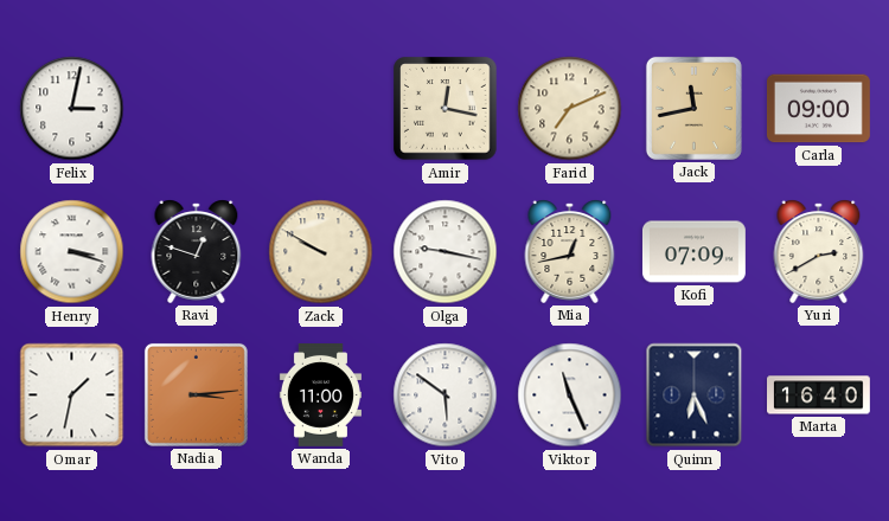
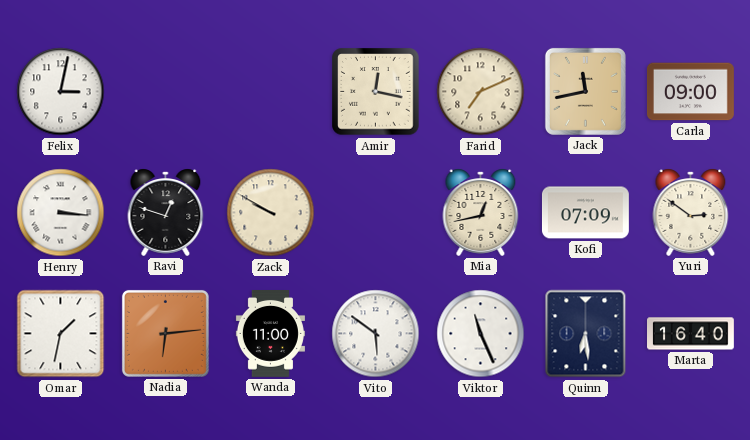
Henry: 3:18 -> 3:16
Olga: 9:17 -> none
Yuri: 2:40 -> 2:51
Nadia: 3:14 -> 6:14
Quinn: 6:26 -> 6:29
